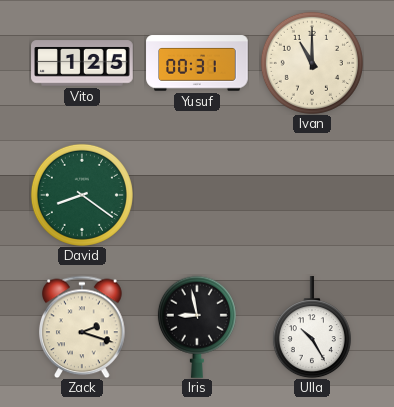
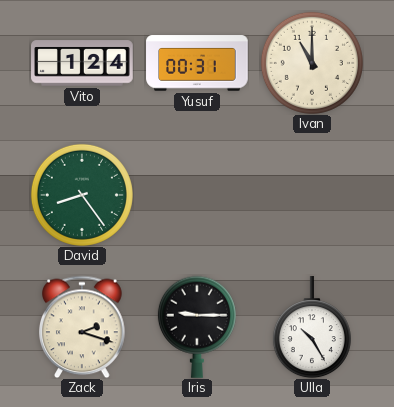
Vito: 1:25 -> 1:24
David: 8:21 -> 8:24
Iris: 8:58 -> 9:15
